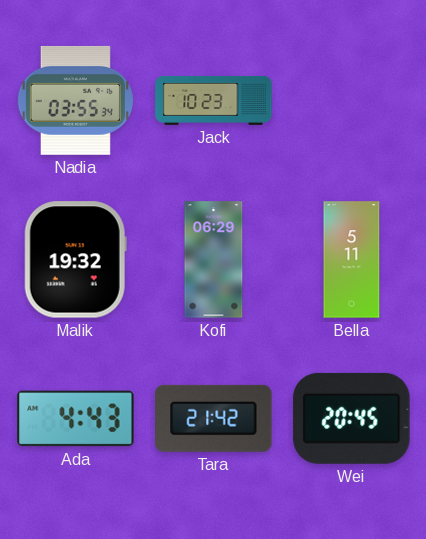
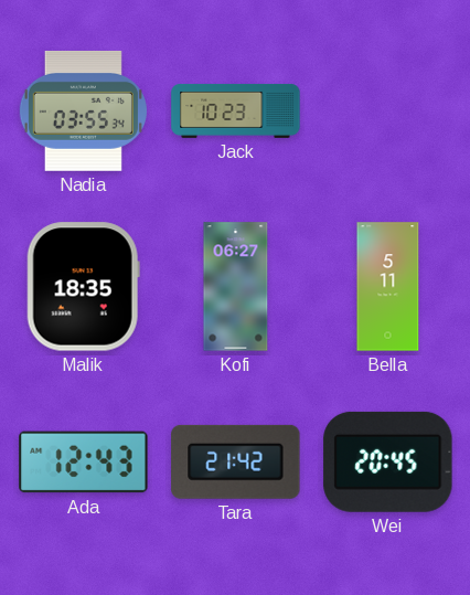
Malik: 19:32 -> 18:35
Kofi: 06:29 -> 06:27
Ada: 4:43 -> 12:43
